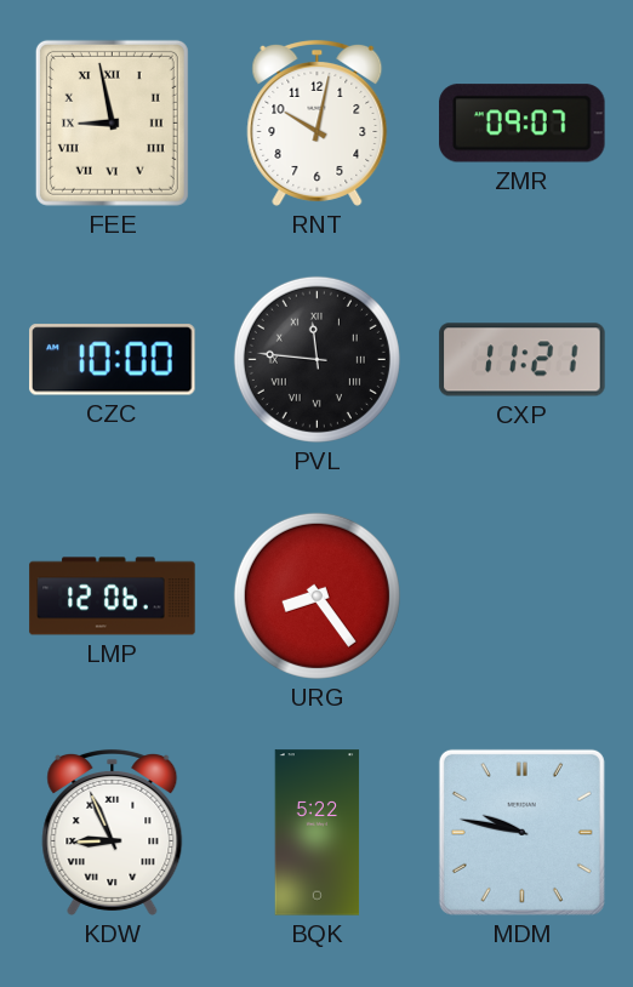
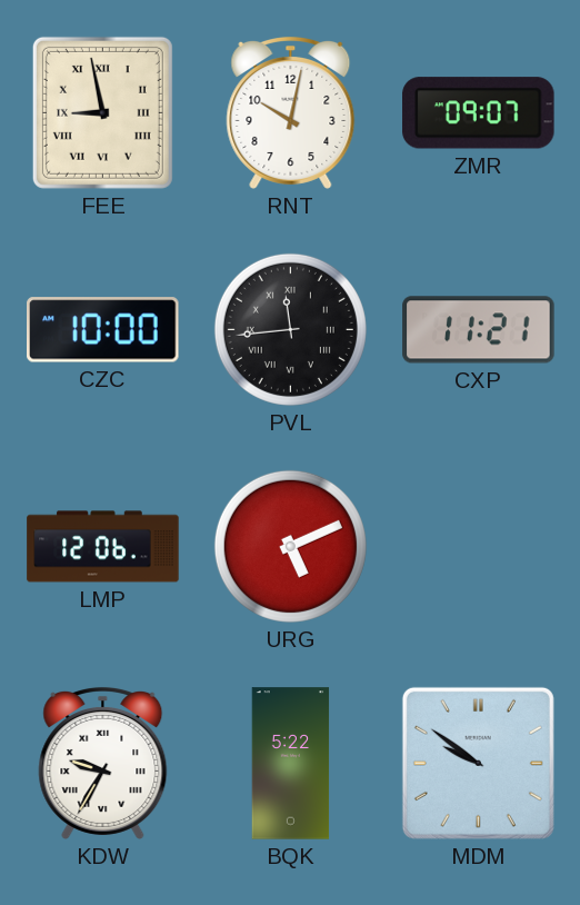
PVL: 11:46 -> 11:44
URG: 8:24 -> 5:11
KDW: 8:56 -> 9:35
MDM: 9:47 -> 9:51
